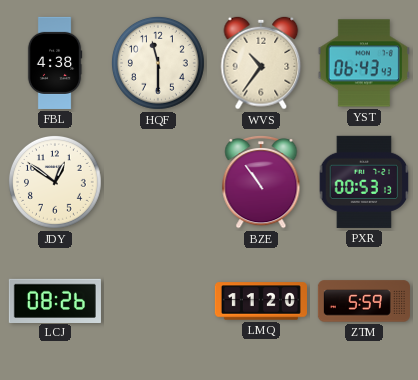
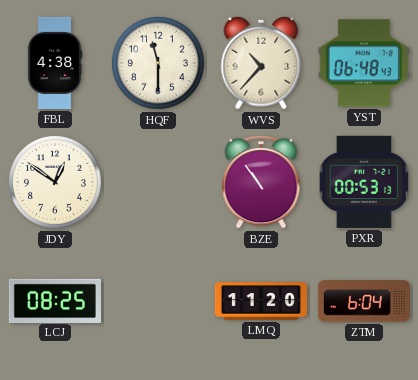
WVS: 10:36 -> 10:37
YST: 06:43 -> 06:48
LCJ: 08:26 -> 08:25
ZTM: 5:59 -> 6:04
